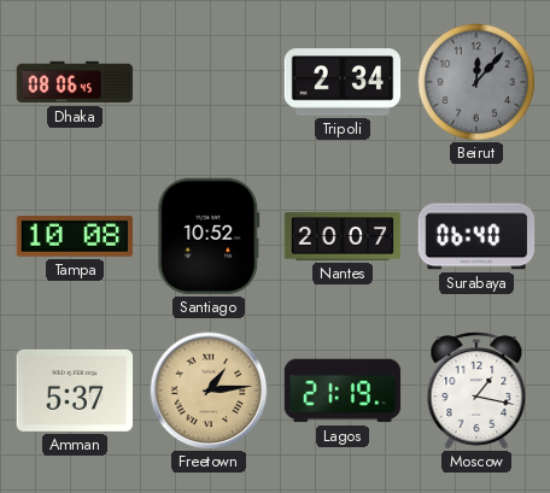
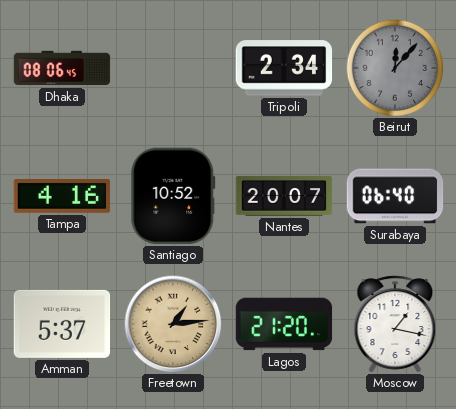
Tampa: 10:08 -> 4:16
Lagos: 21:19 -> 21:20
